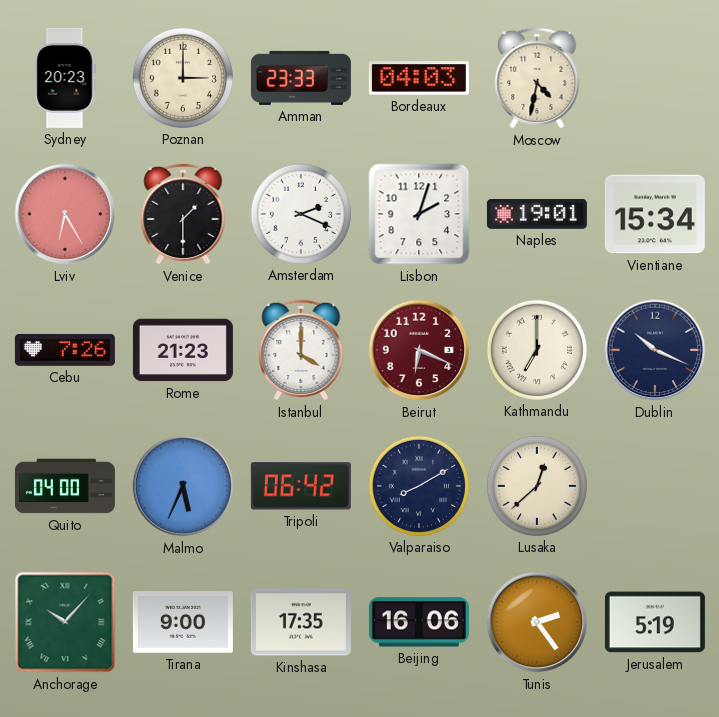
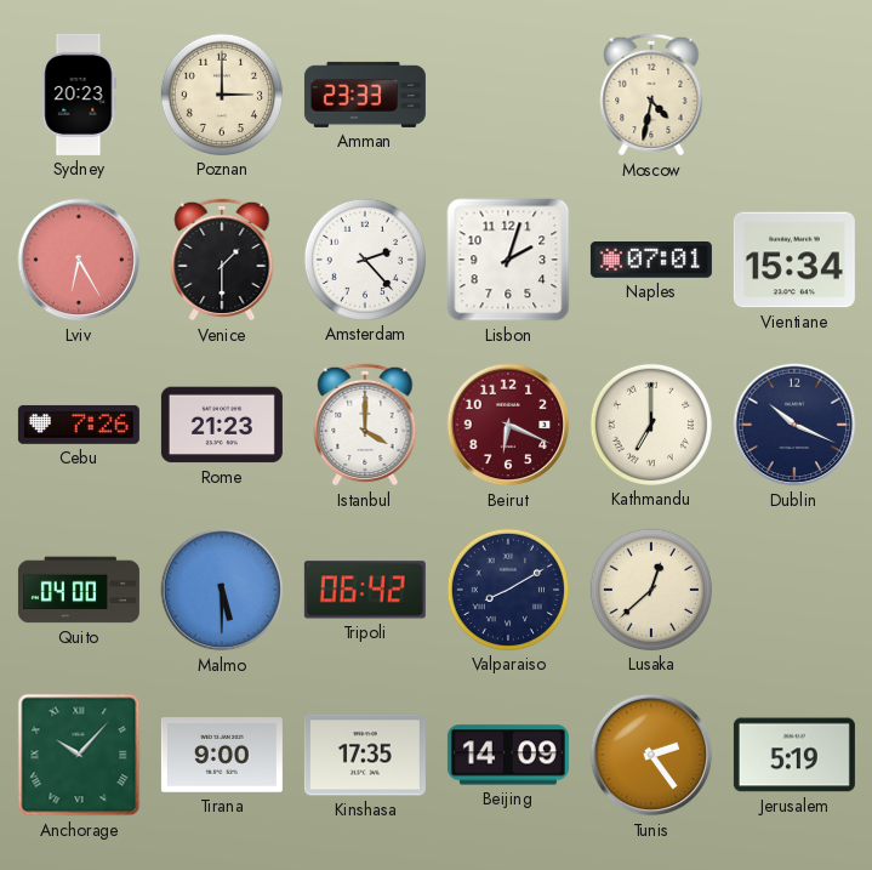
Bordeaux: 04:03 -> none
Amsterdam: 2:19 -> 2:23
Naples: 19:01 -> 07:01
Malmo: 5:34 -> 5:30
Beijing: 16:06 -> 14:09
